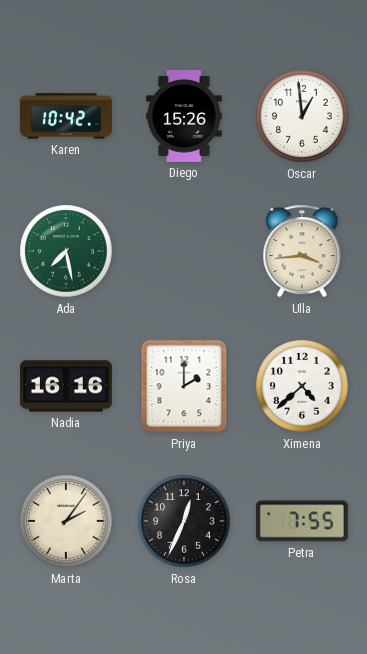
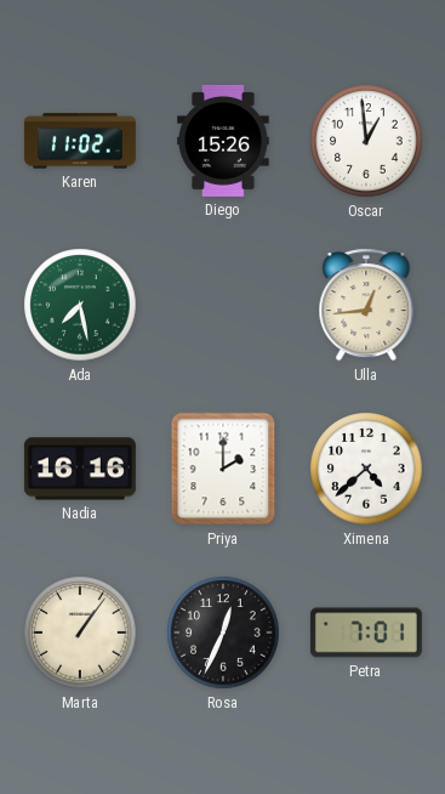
Karen: 10:42 -> 11:02
Ulla: 3:44 -> 12:44
Marta: 2:06 -> 1:06
Petra: 7:55 -> 7:01
